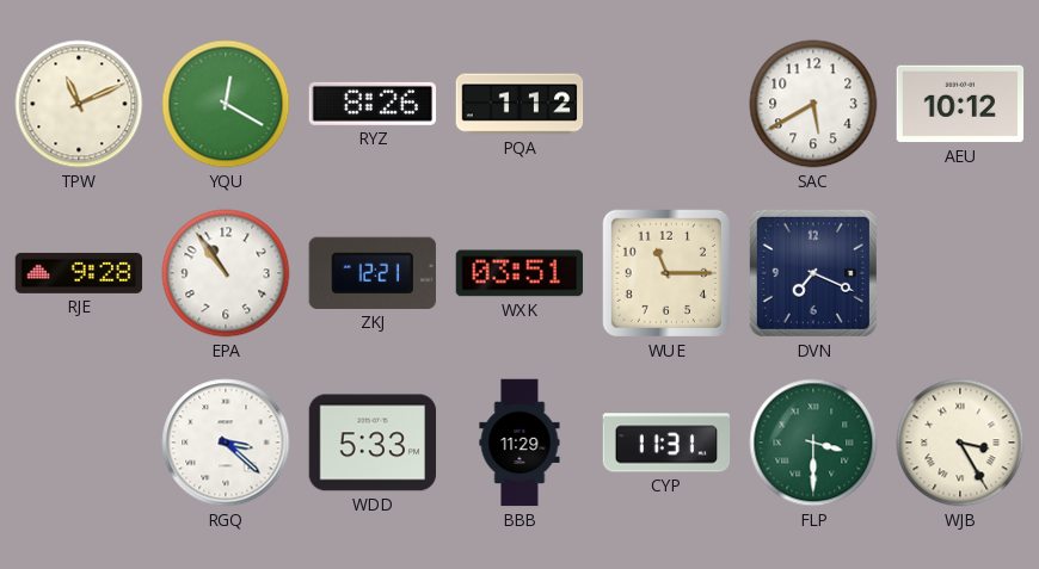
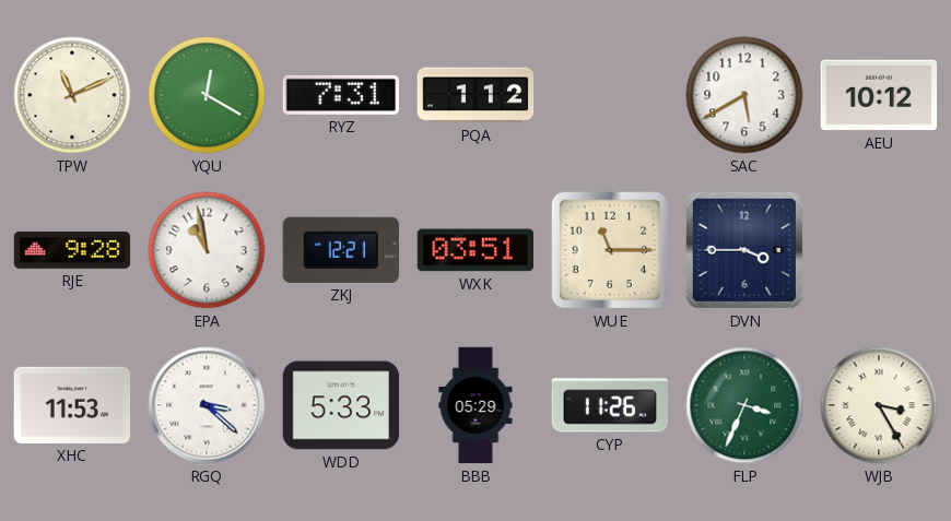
RYZ: 8:26 -> 7:31
EPA: 10:54 -> 10:58
DVN: 7:19 -> 3:45
XHC: none -> 11:53
BBB: 11:29 -> 05:29
CYP: 11:31 -> 11:26
FLP: 3:30 -> 3:34
